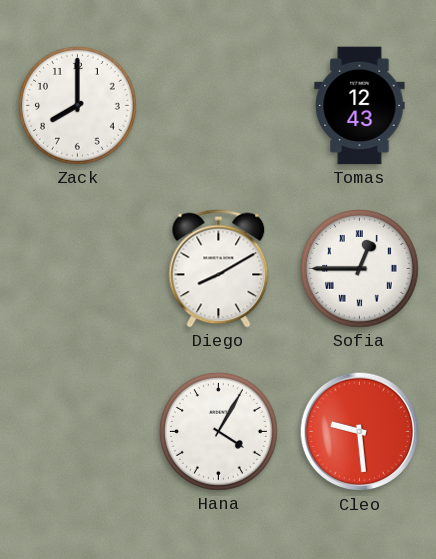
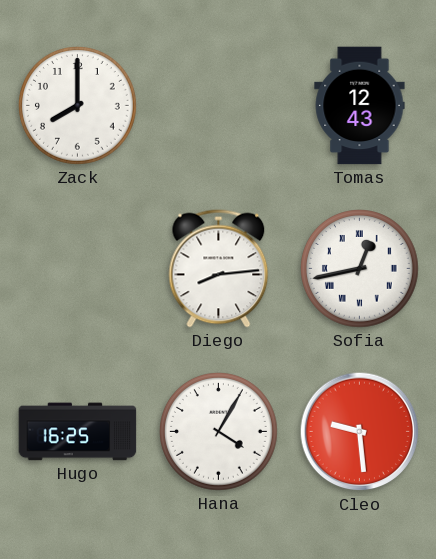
Diego: 8:10 -> 8:14
Sofia: 12:45 -> 12:43
Hugo: none -> 16:25
